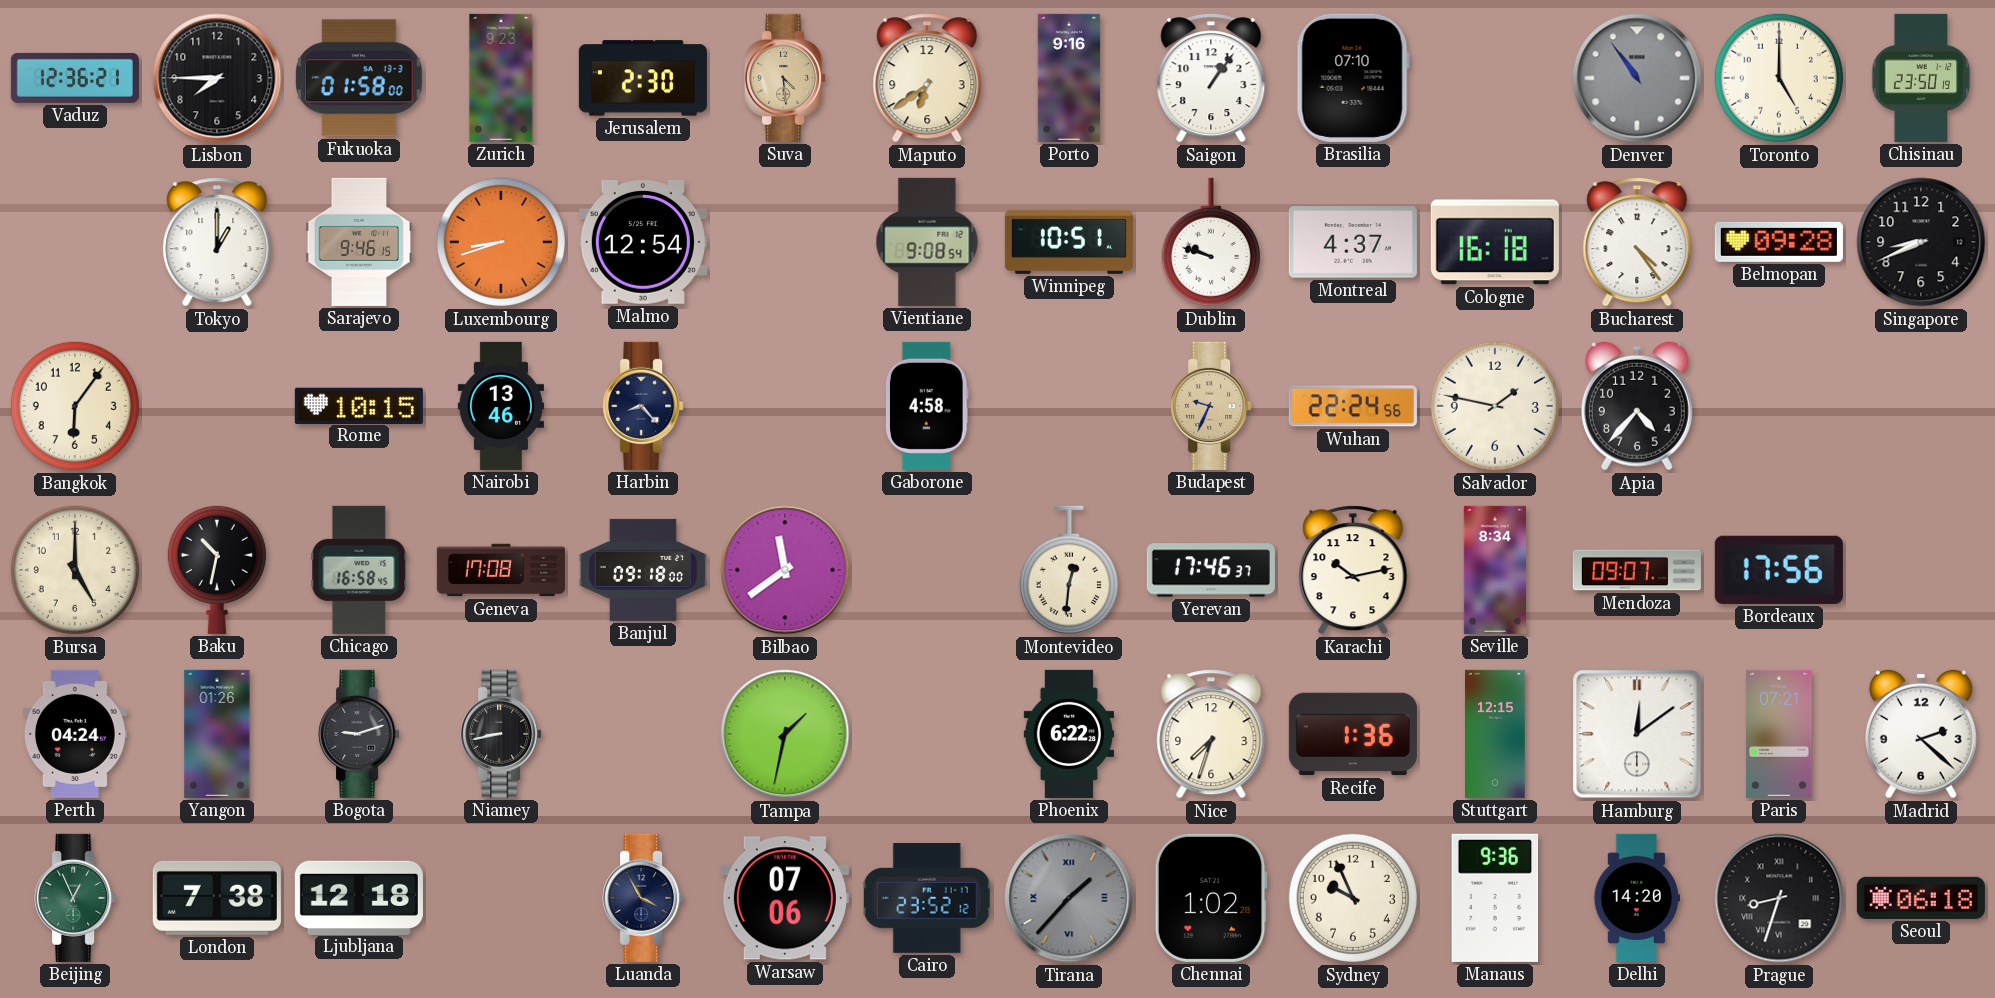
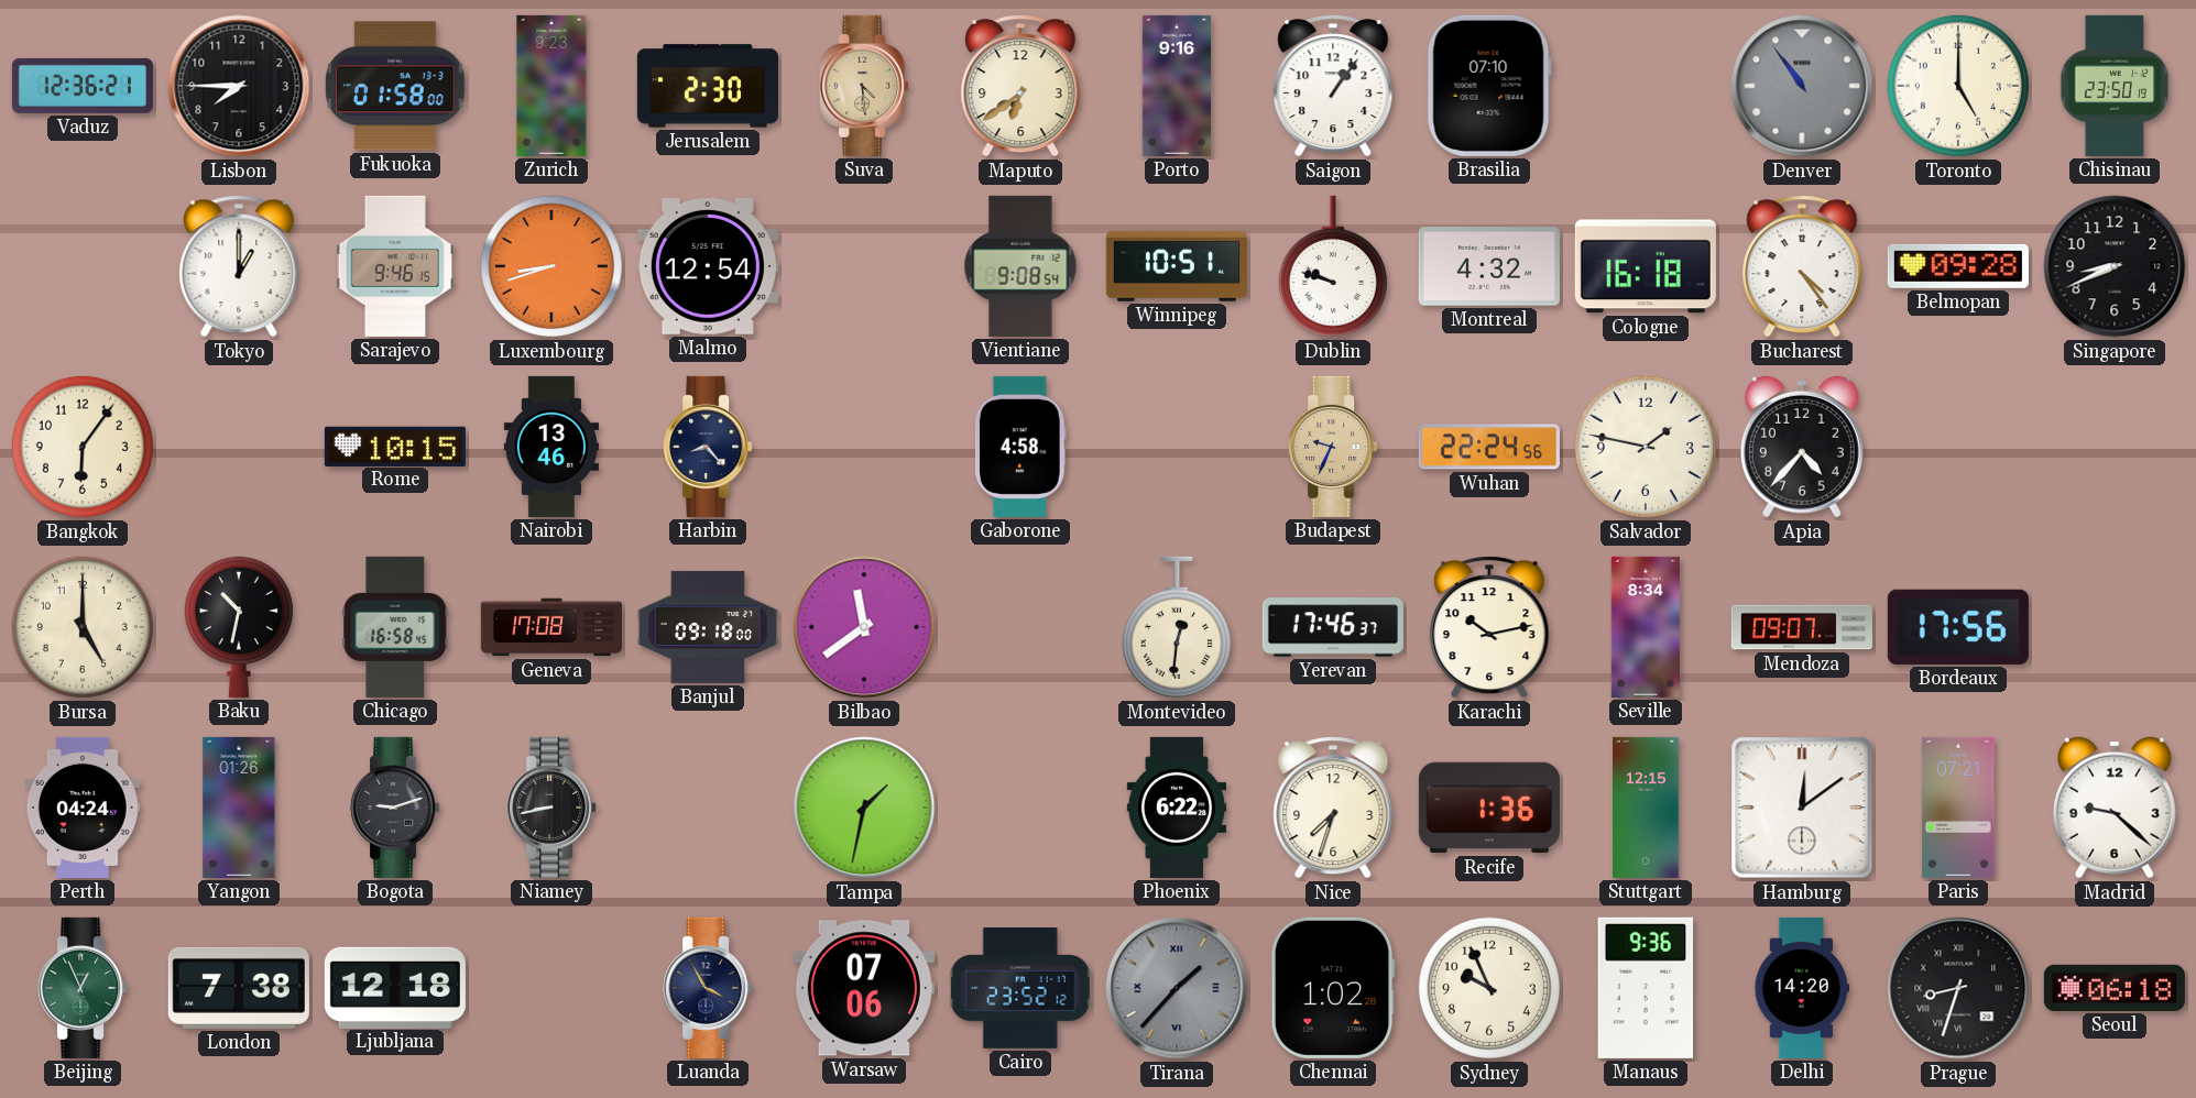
Montreal: 4:37 -> 4:32
Madrid: 2:22 -> 9:22
